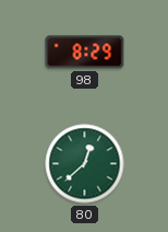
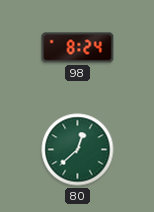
98: 8:29 -> 8:24
